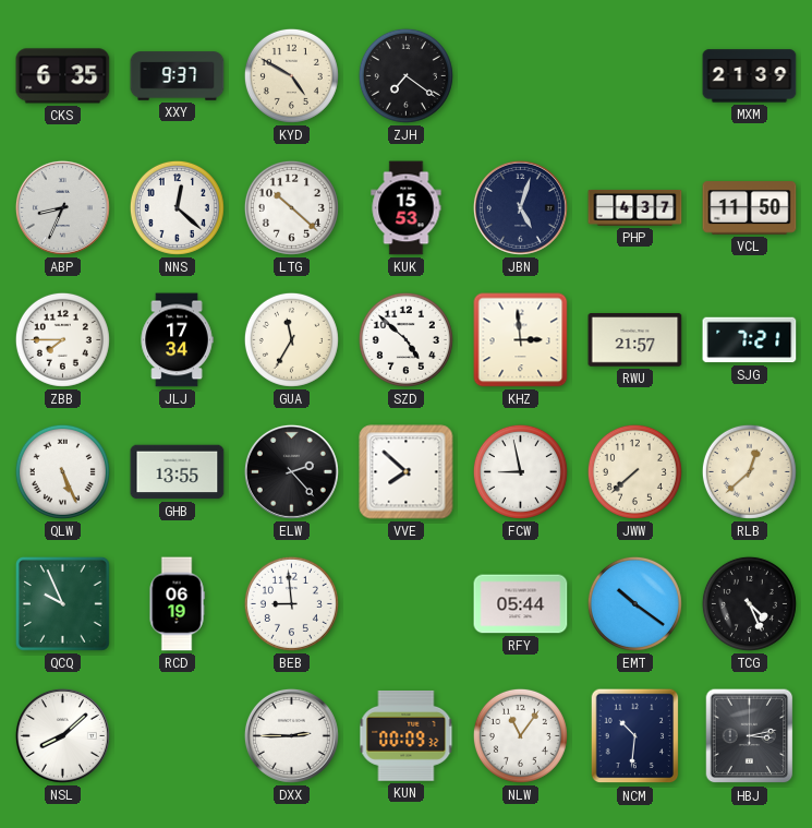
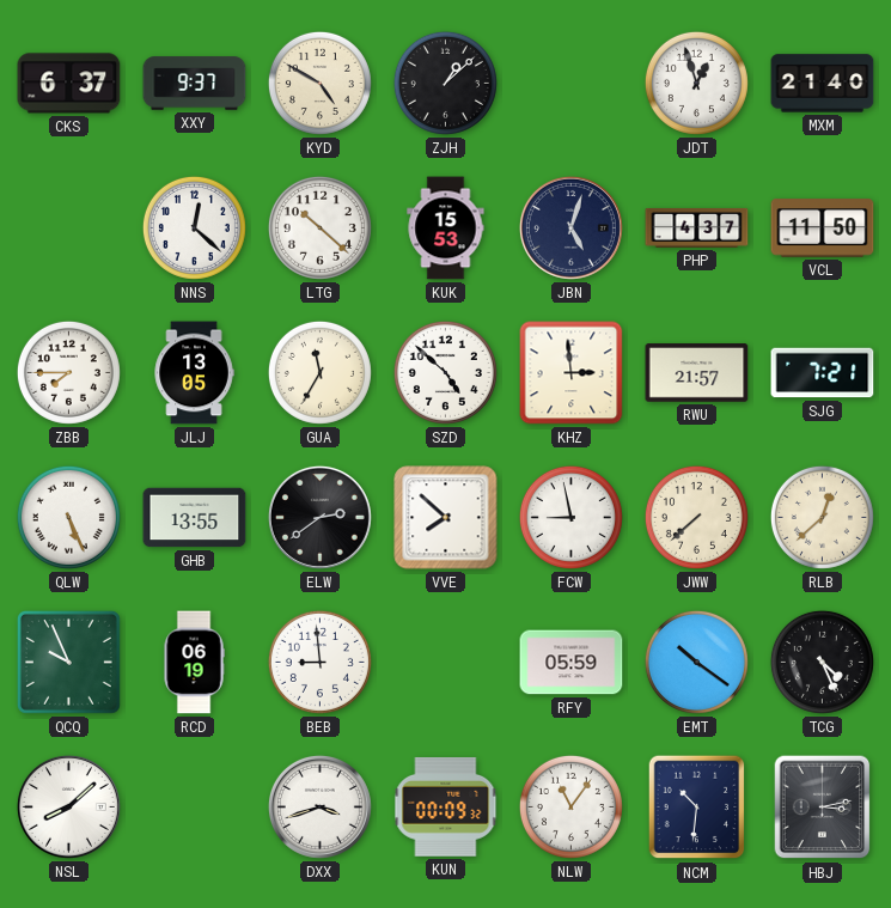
CKS: 6:35 -> 6:37
ZJH: 7:21 -> 1:08
JDT: none -> 12:57
MXM: 21:39 -> 21:40
ABP: 8:34 -> none
JLJ: 17:34 -> 13:05
ELW: 2:23 -> 2:39
RFY: 05:44 -> 05:59
DXX: 2:45 -> 3:42
